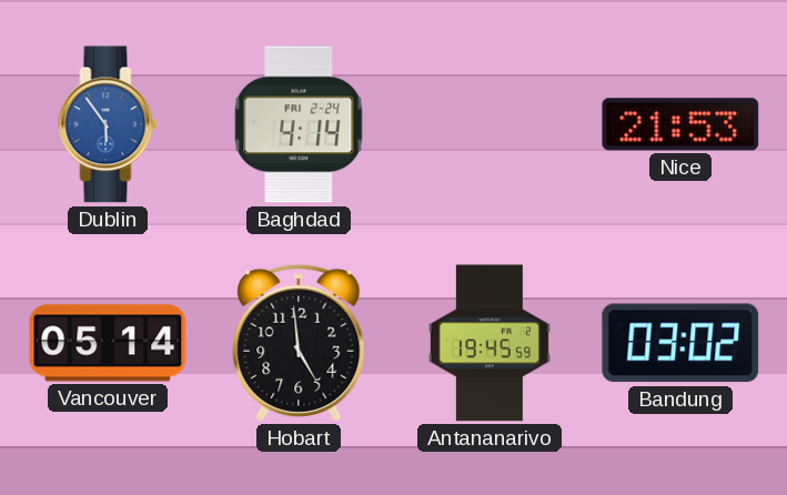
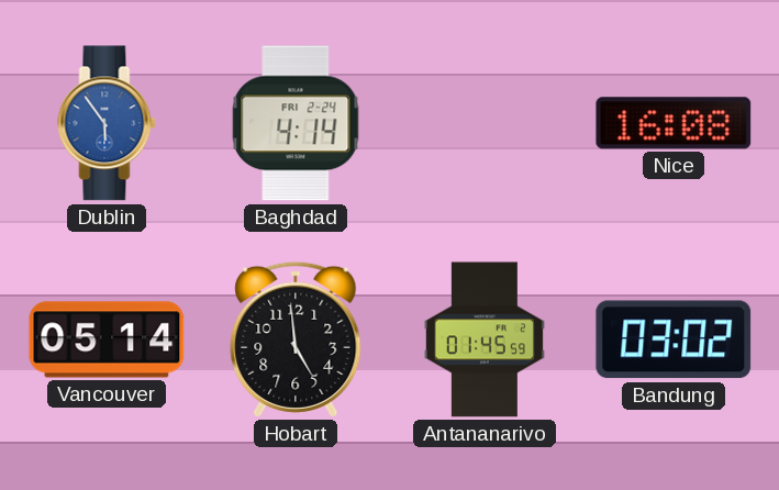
Nice: 21:53 -> 16:08
Antananarivo: 19:45 -> 01:45
